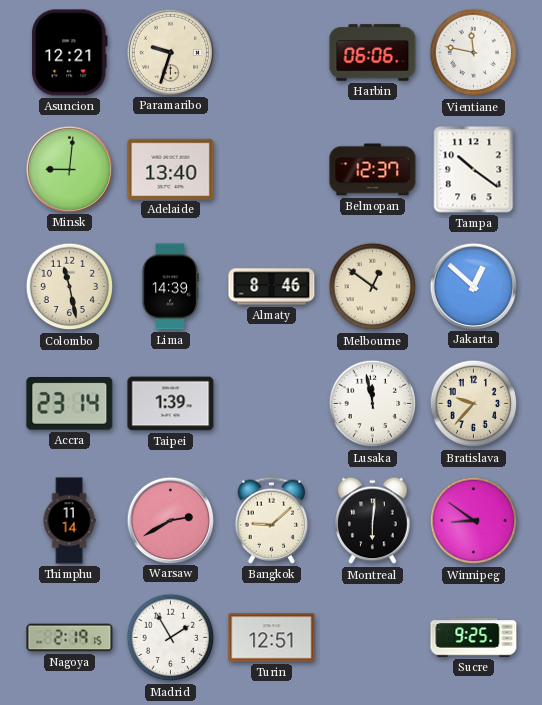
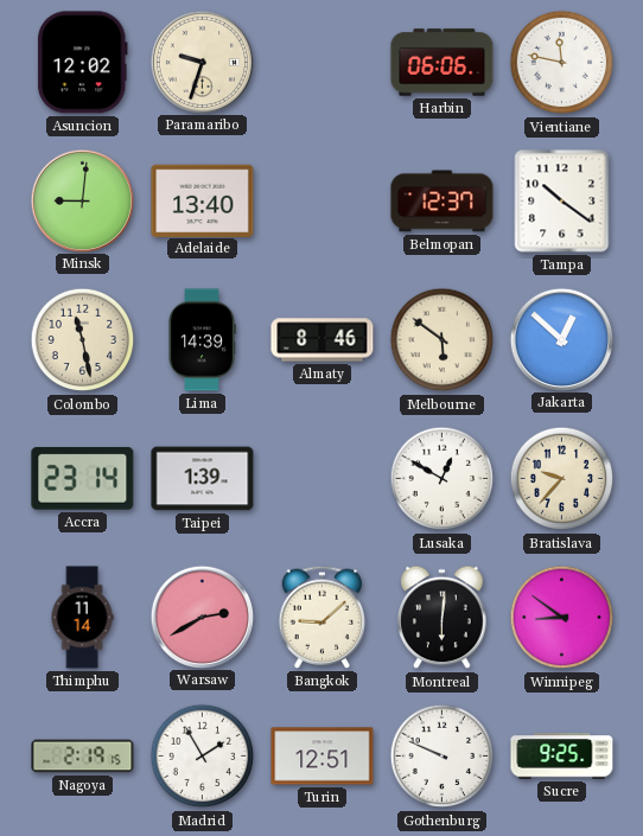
Asuncion: 12:21 -> 12:02
Melbourne: 12:51 -> 5:51
Lusaka: 11:58 -> 12:50
Gothenburg: none -> 9:49
